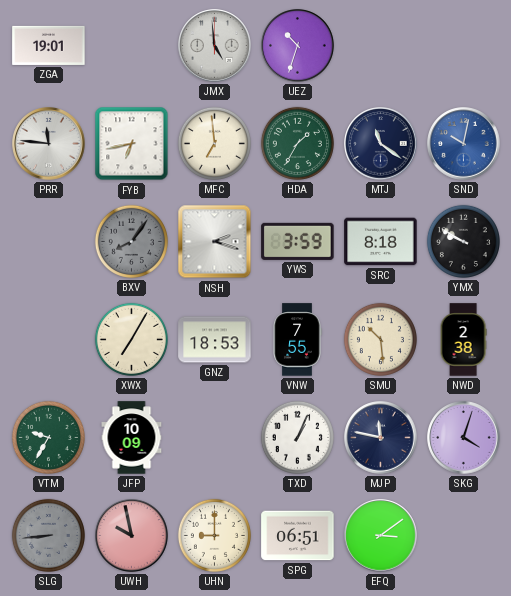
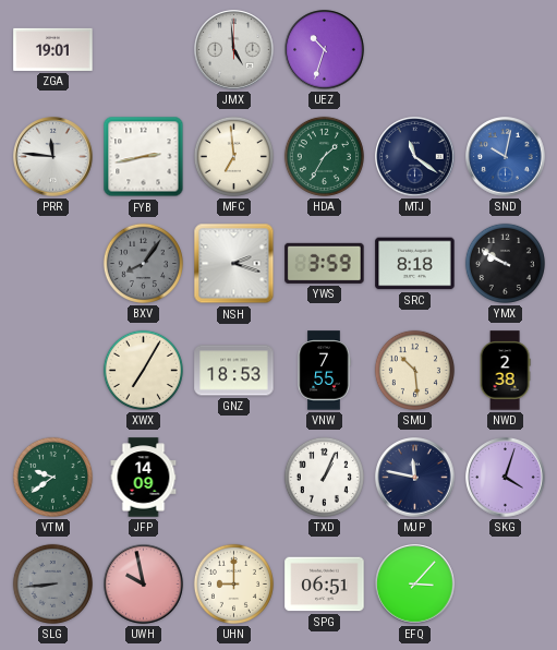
FYB: 6:43 -> 2:43
VTM: 9:35 -> 9:39
JFP: 10:09 -> 14:09
EFQ: 3:09 -> 3:07
